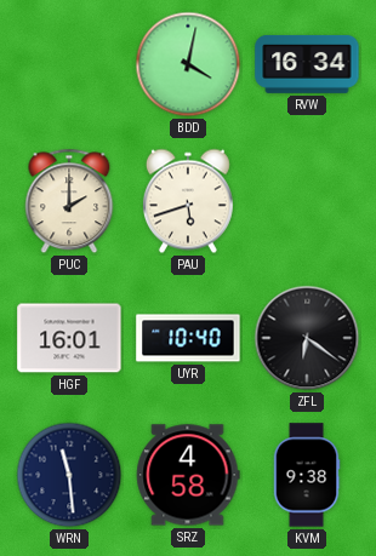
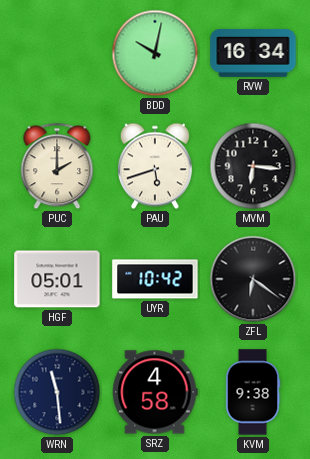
BDD: 4:02 -> 10:02
MVM: none -> 6:16
HGF: 16:01 -> 05:01
UYR: 10:40 -> 10:42
